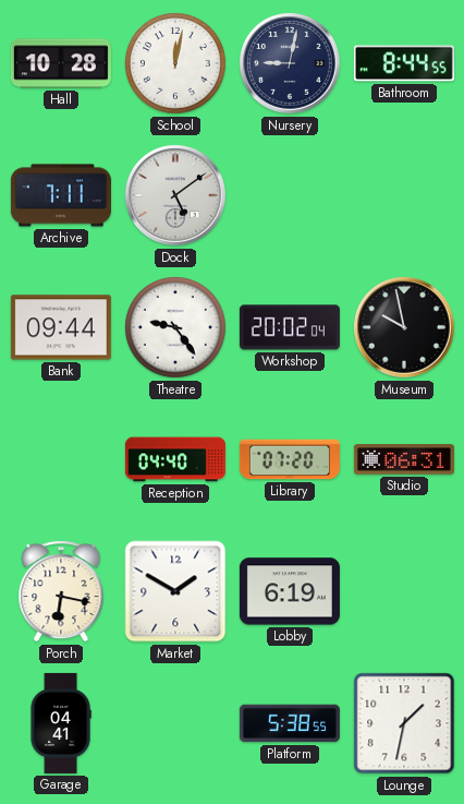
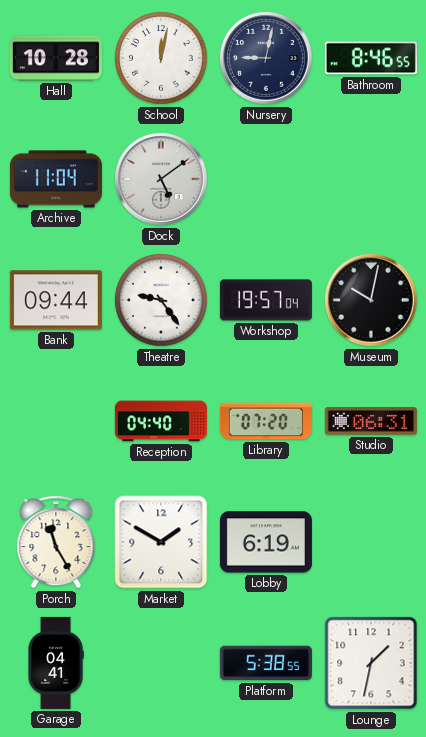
Bathroom: 8:44 -> 8:46
Archive: 7:11 -> 11:04
Workshop: 20:02 -> 19:57
Museum: 9:58 -> 10:02
Porch: 6:17 -> 11:25
